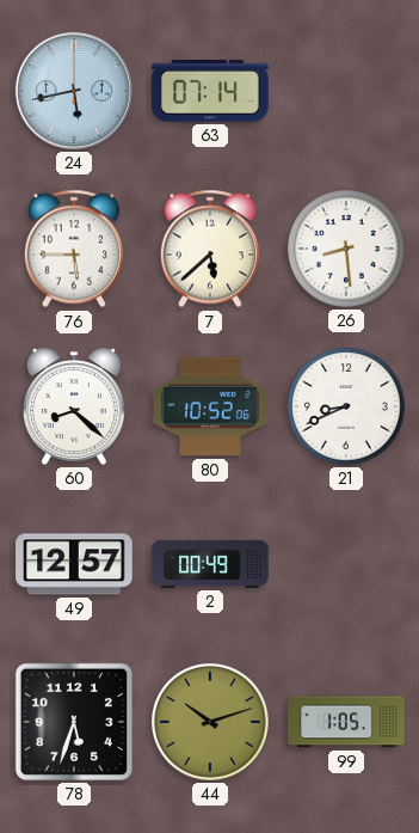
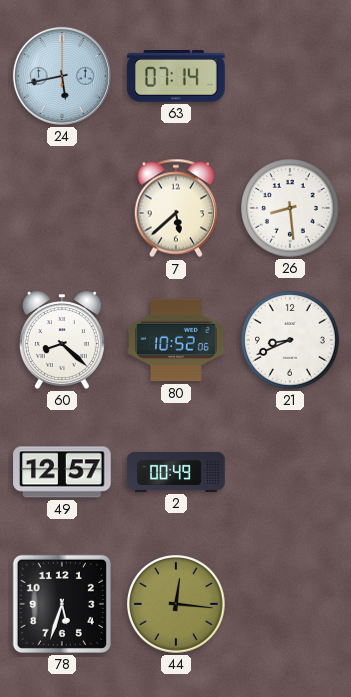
76: 5:45 -> none
44: 10:12 -> 12:16
99: 1:05 -> none
